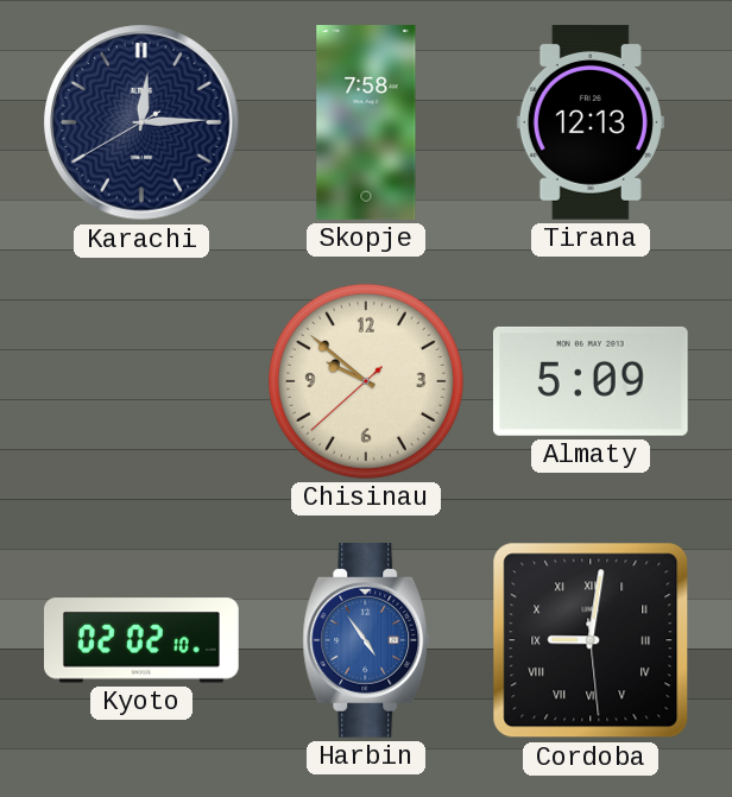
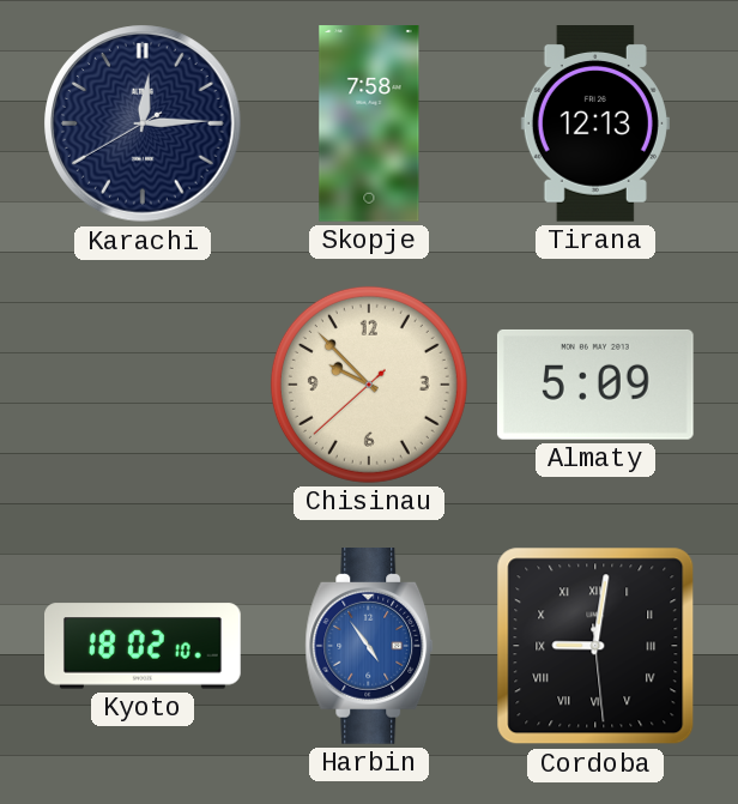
Chisinau: 9:51 -> 9:52
Kyoto: 02:02 -> 18:02
